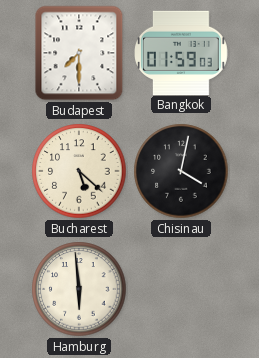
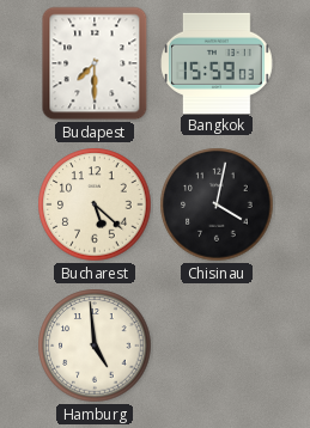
Bangkok: 01:59 -> 15:59
Hamburg: 5:59 -> 4:59
